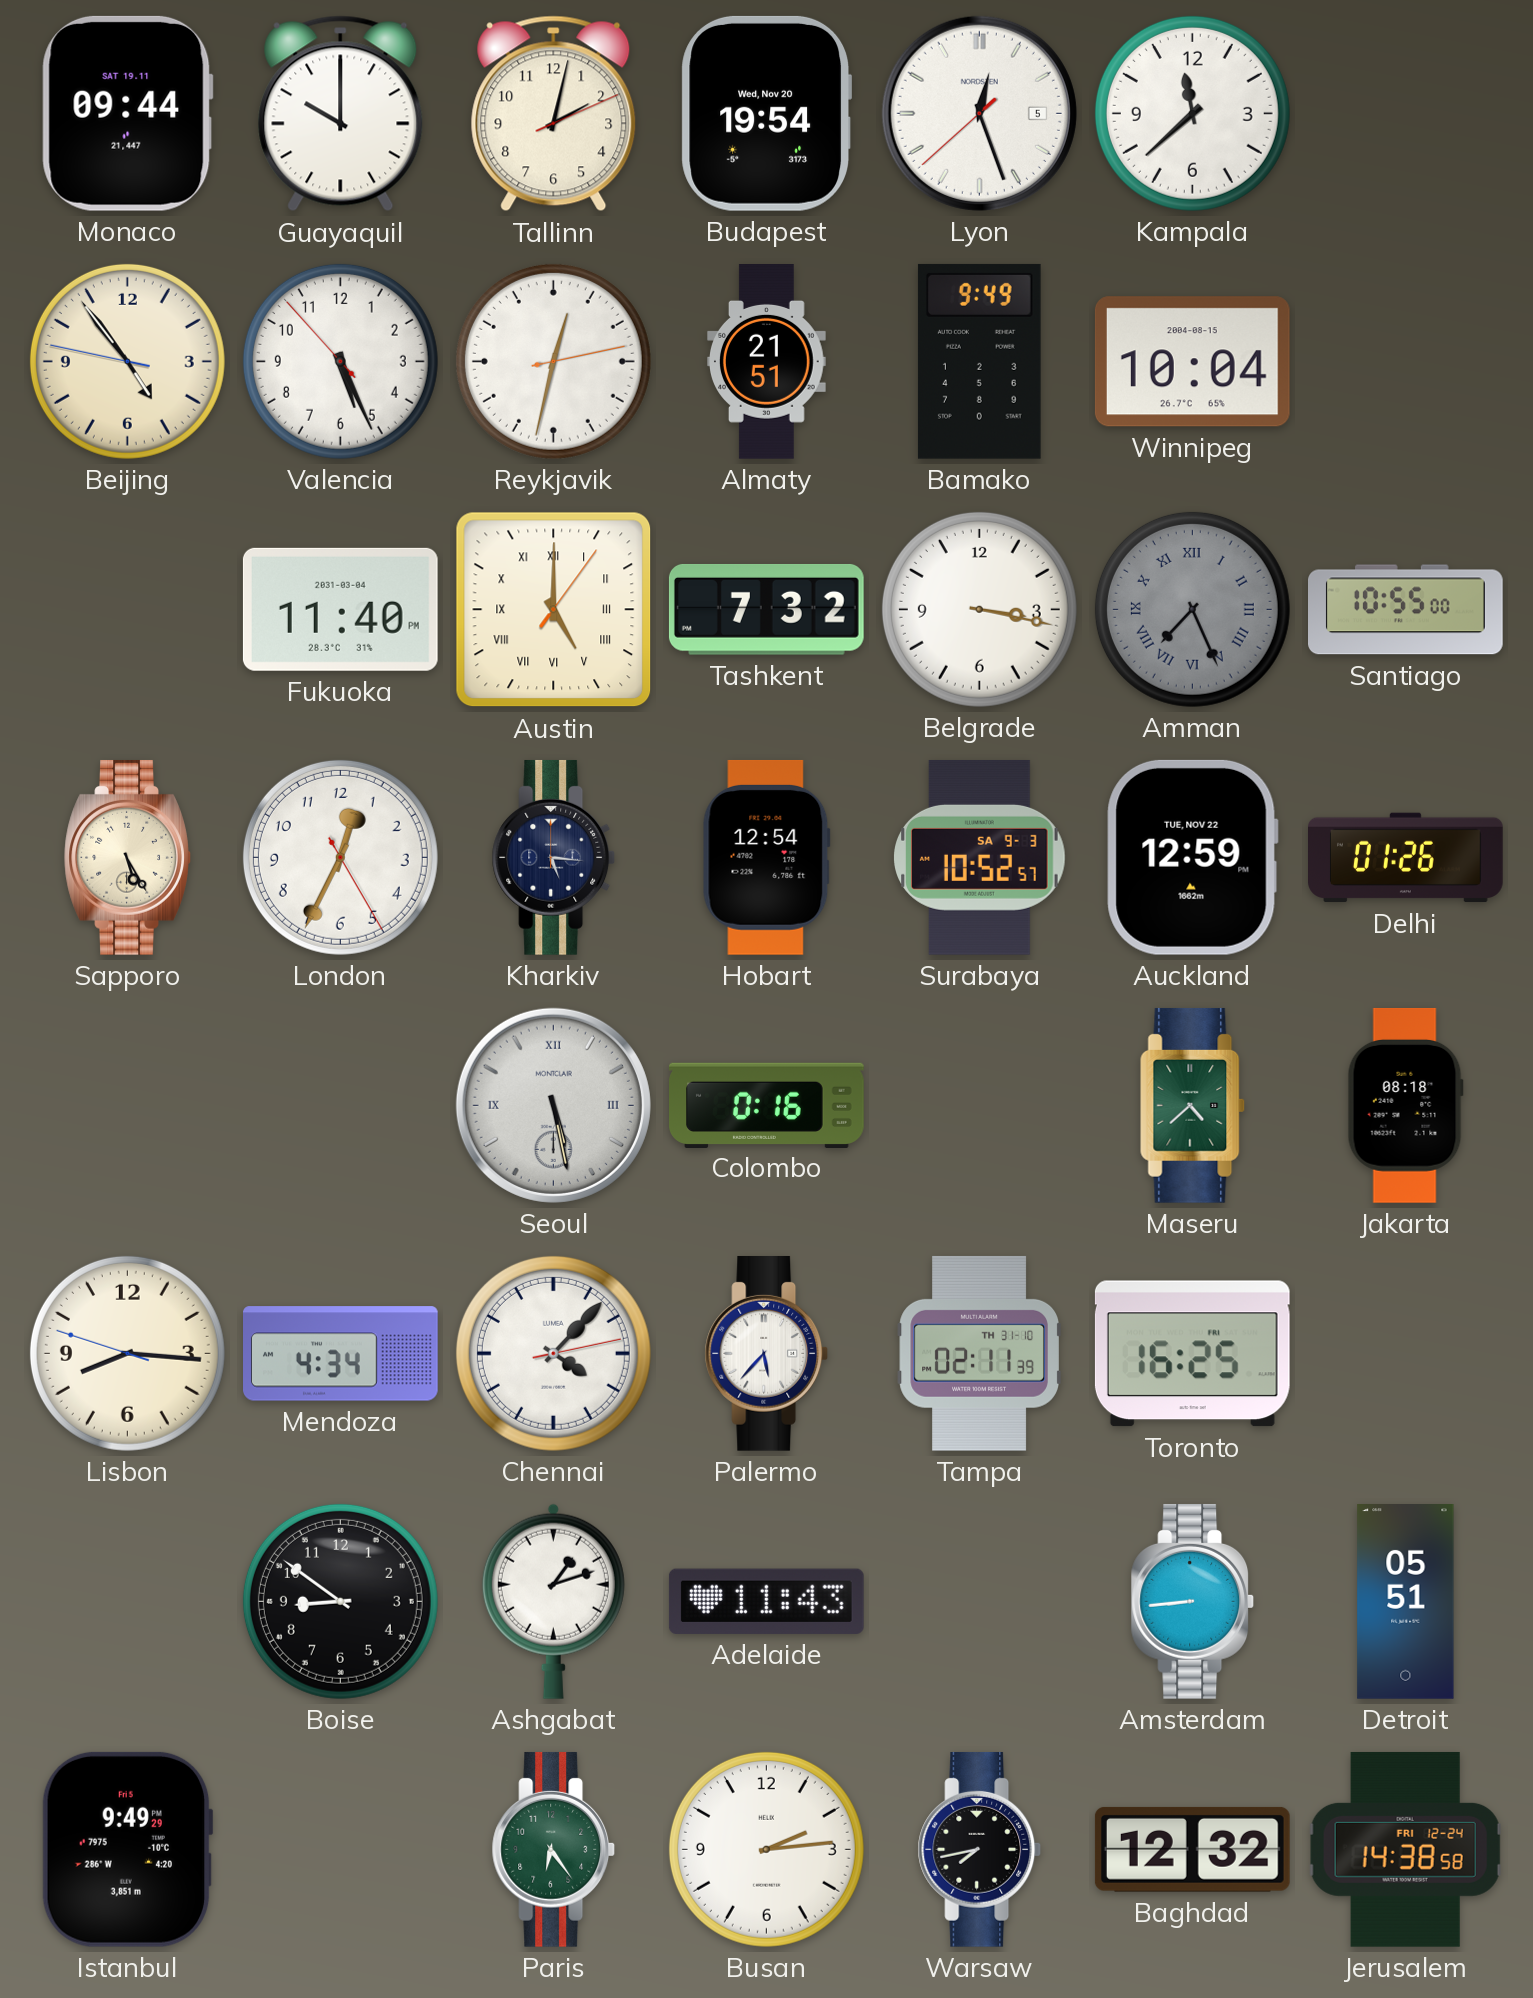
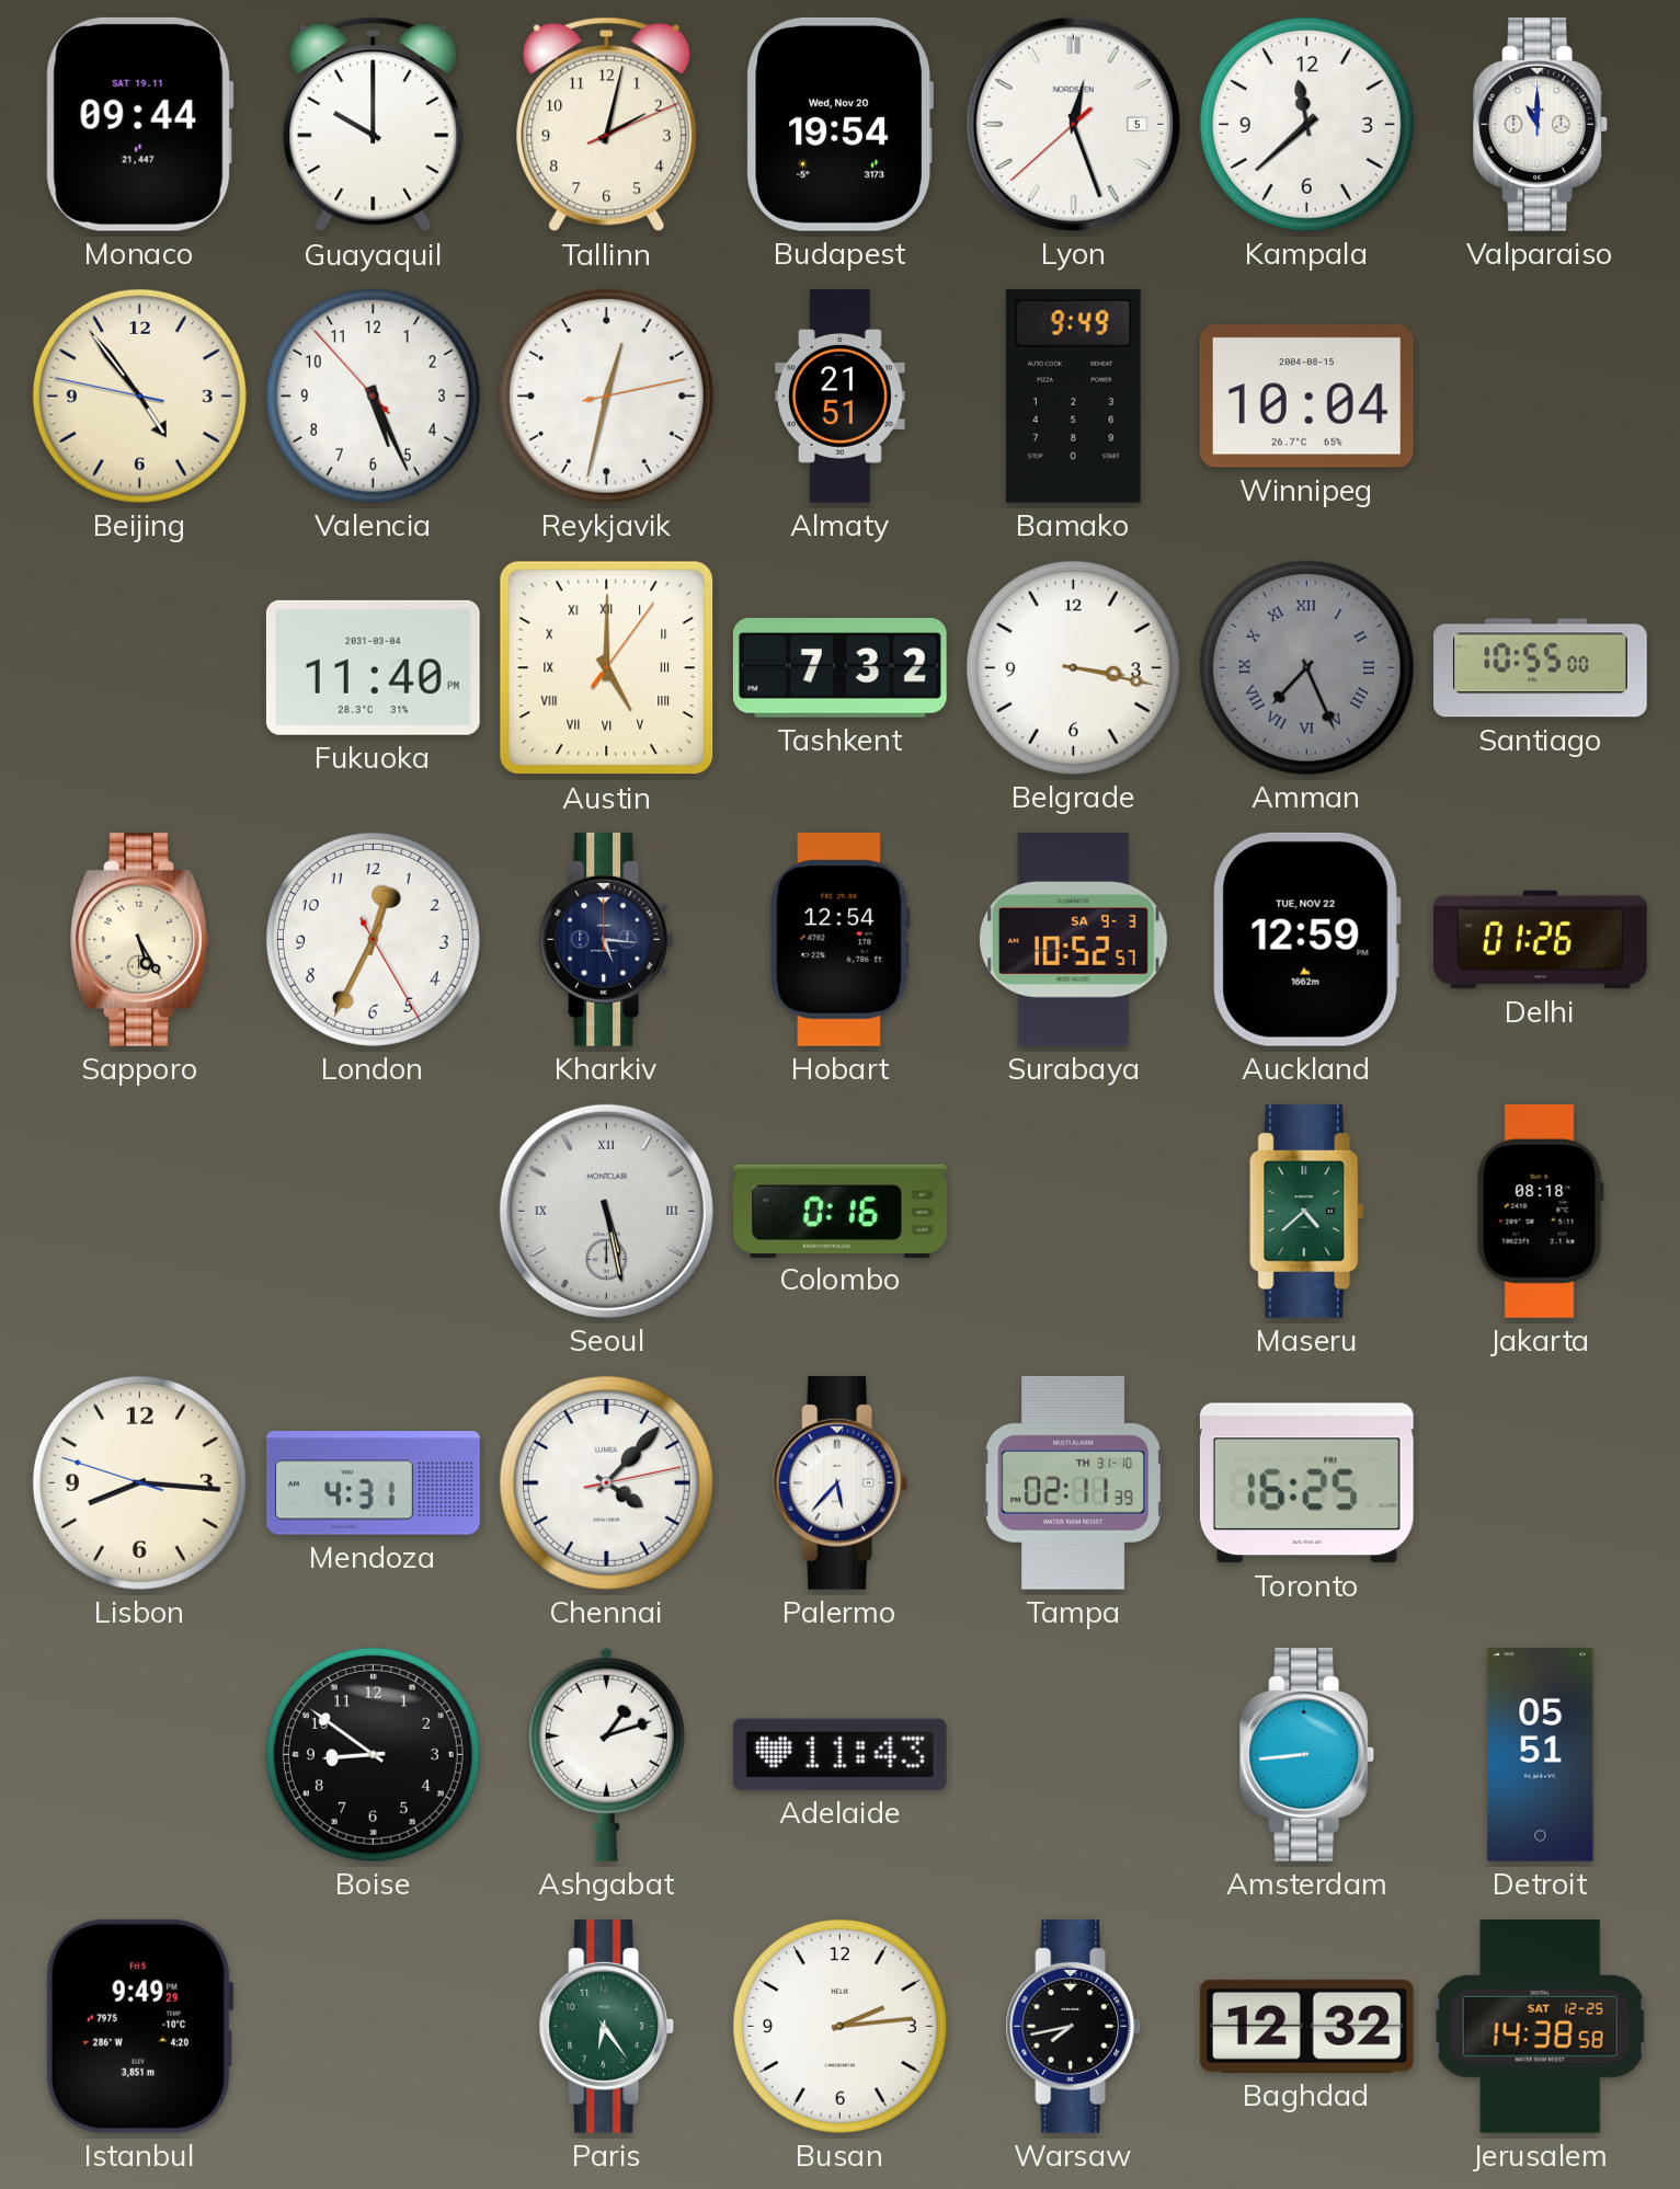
Valparaiso: none -> 11:00
Mendoza: 4:34 -> 4:31
Jerusalem date: FRI 12-24 -> SAT 12-25
